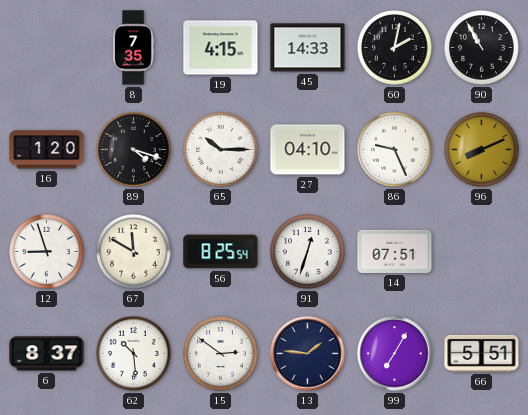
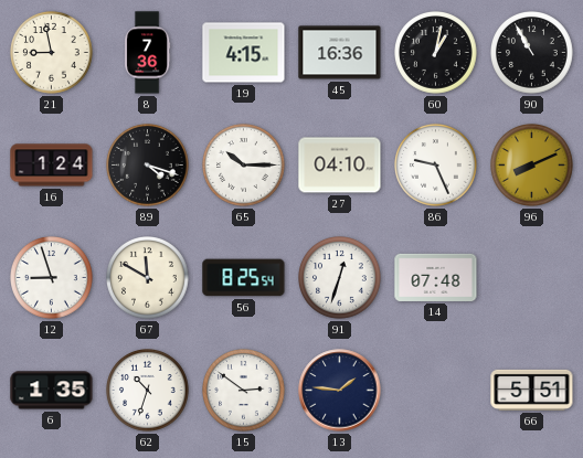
21: none -> 8:58
8: 7:35 -> 7:36
45: 14:33 -> 16:36
60: 2:02 -> 1:02
16: 1:20 -> 1:24
14: 07:51 -> 07:48
6: 8:37 -> 1:35
62: 10:29 -> 10:33
99: 7:05 -> none
